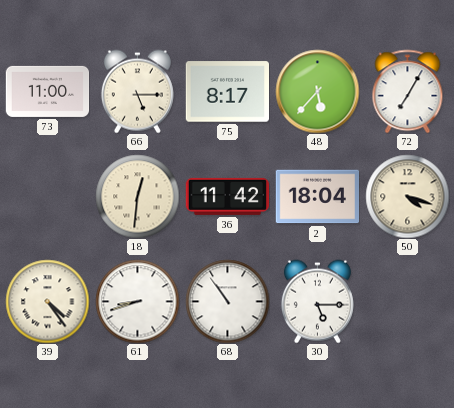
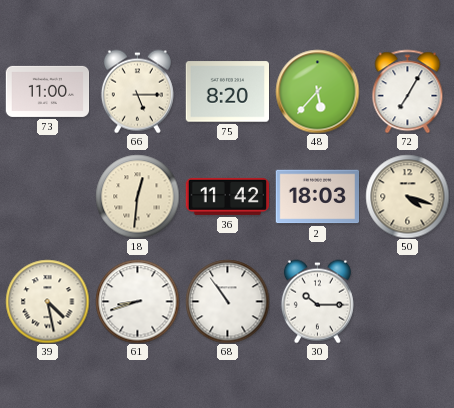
75: 8:17 -> 8:20
2: 18:04 -> 18:03
39: 4:24 -> 4:28
30: 5:15 -> 10:15
